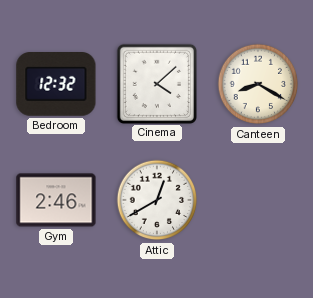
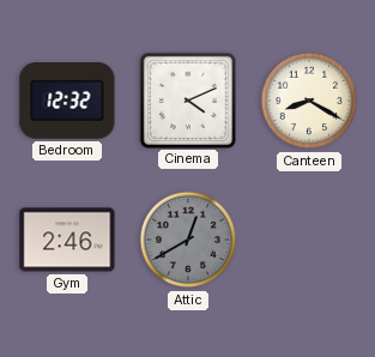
Cinema: 4:08 -> 4:11
Attic dial: white -> grey
